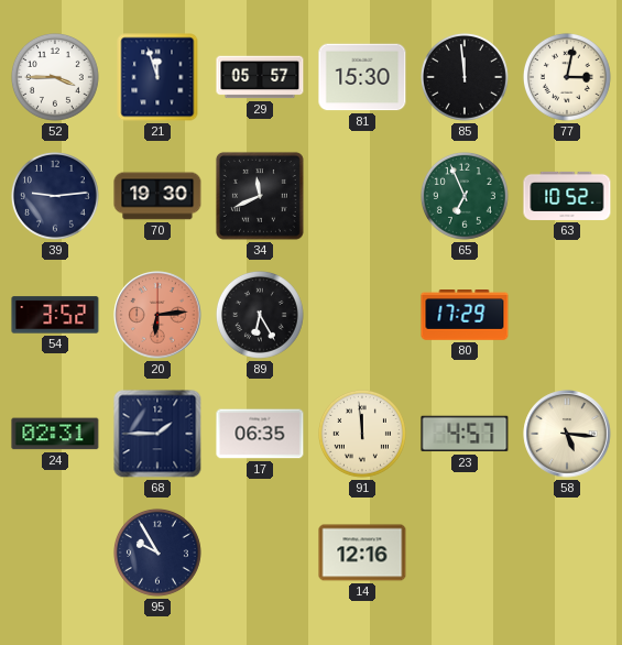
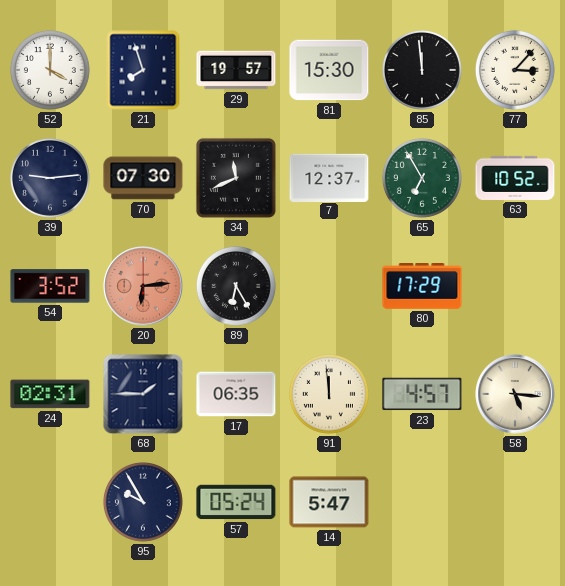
52: 3:45 -> 4:00
21: 11:57 -> 7:57
29: 05:57 -> 19:57
77: 3:02 -> 3:07
70: 19:30 -> 07:30
7: none -> 12:37
65: 6:56 -> 6:55
57: none -> 05:24
14: 12:16 -> 5:47
